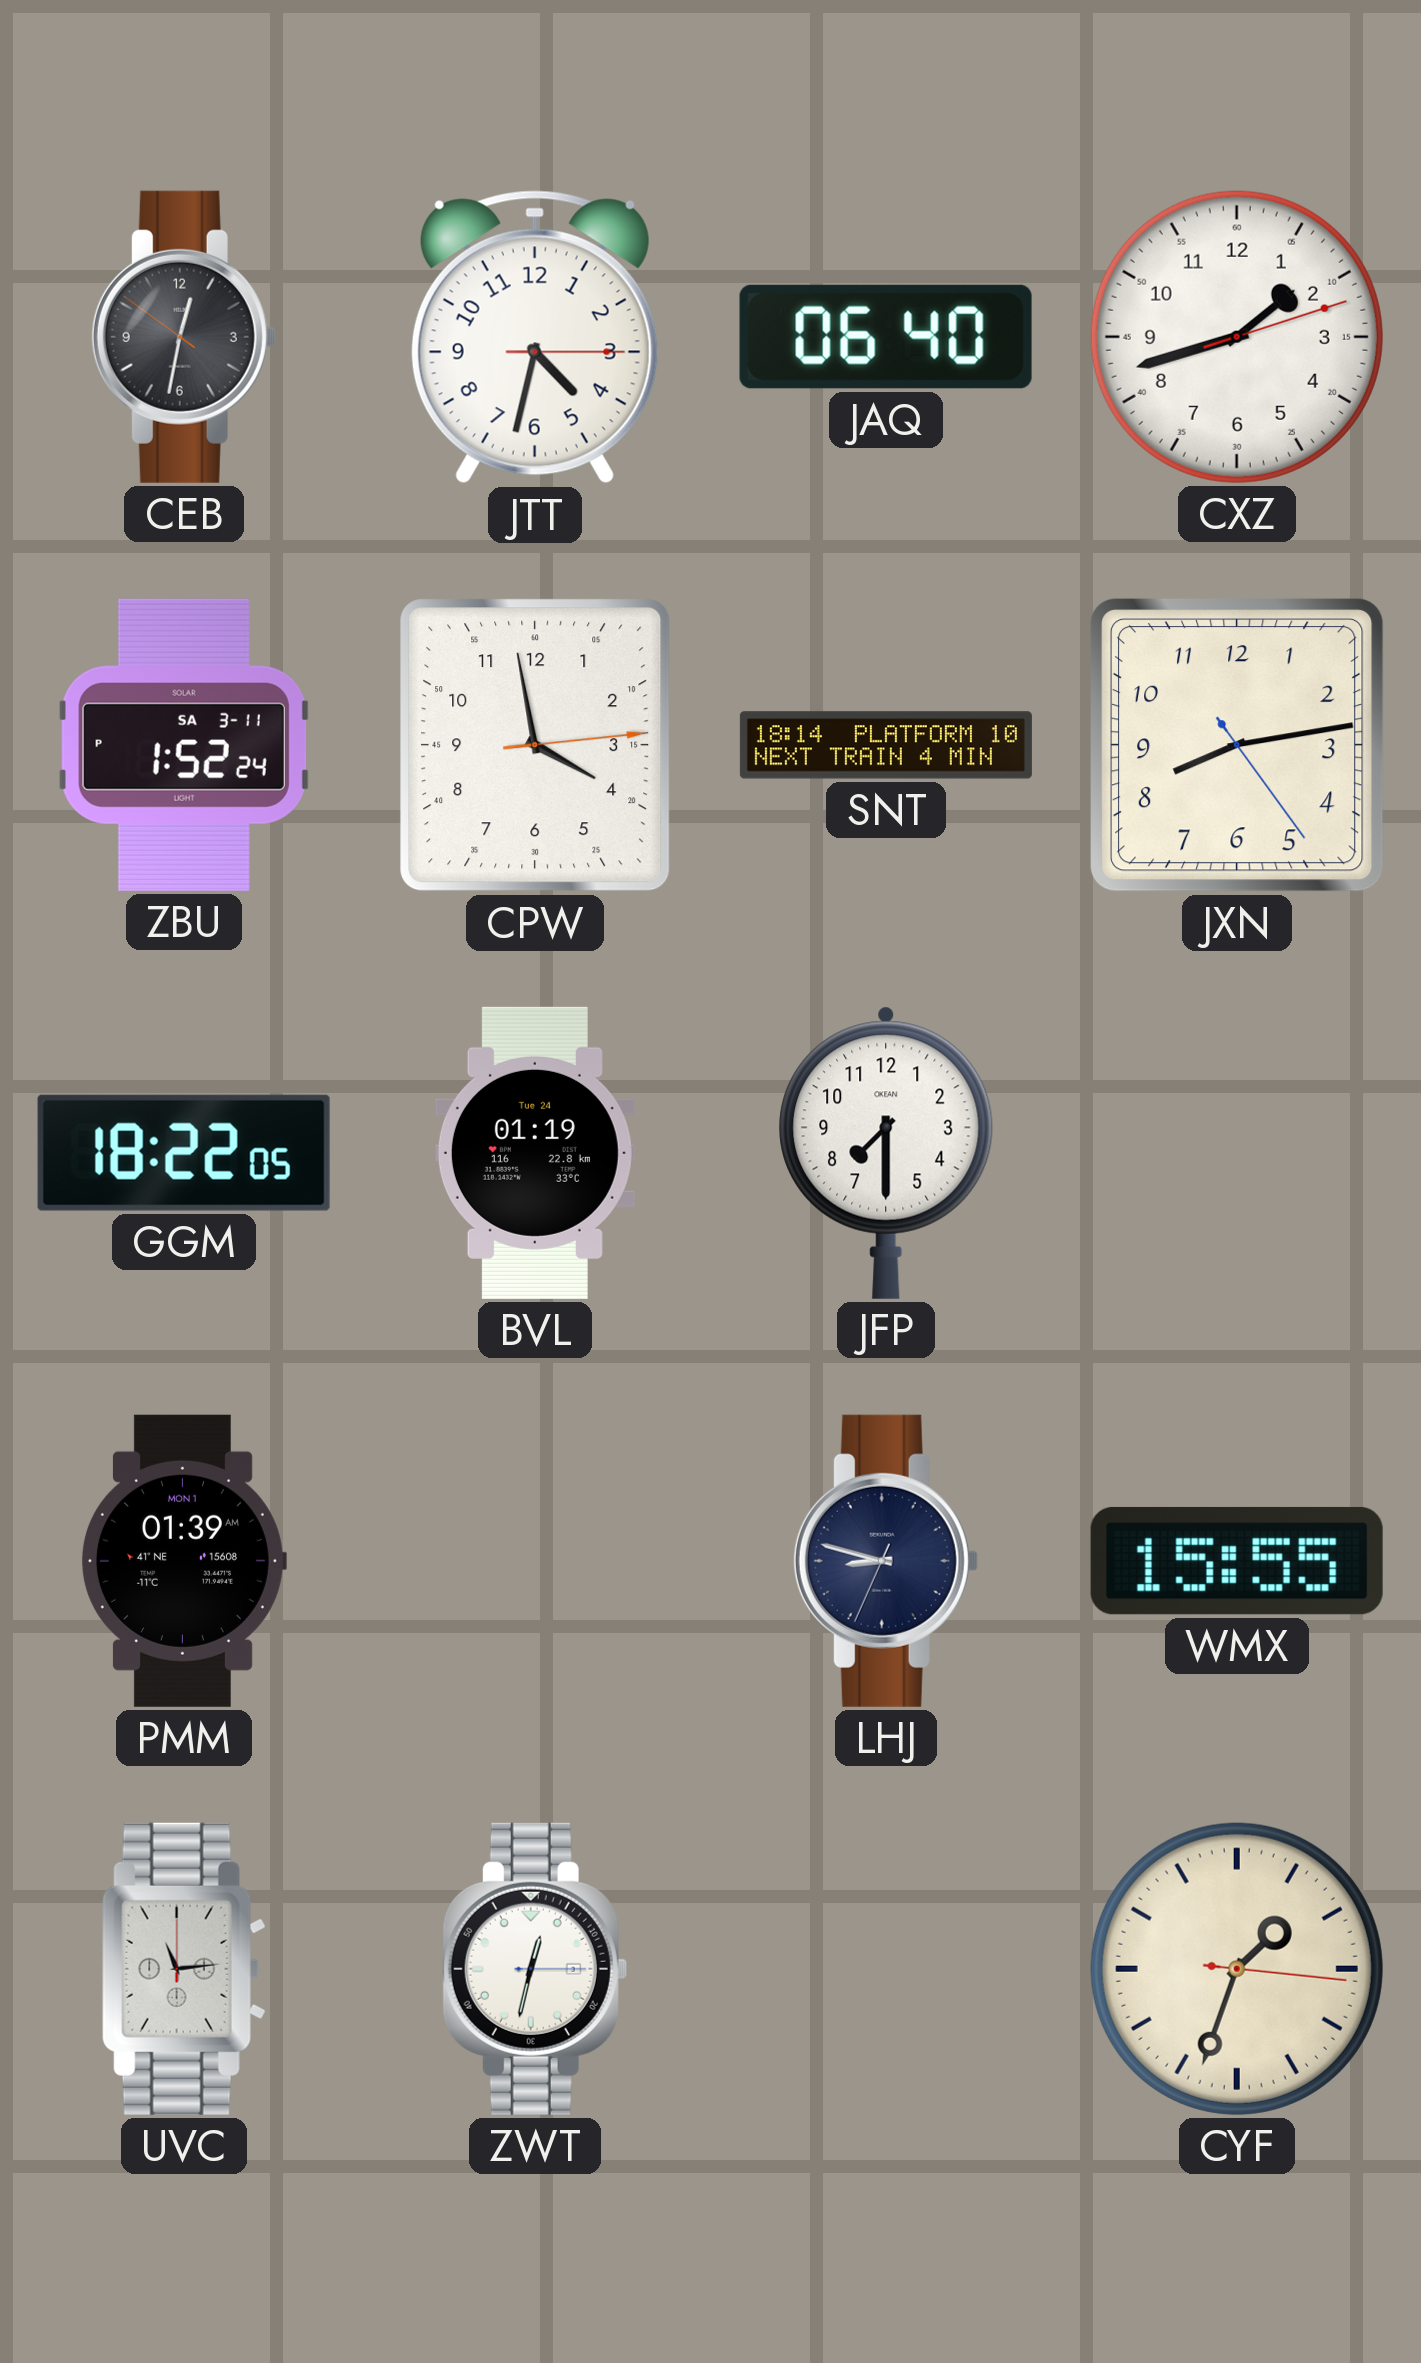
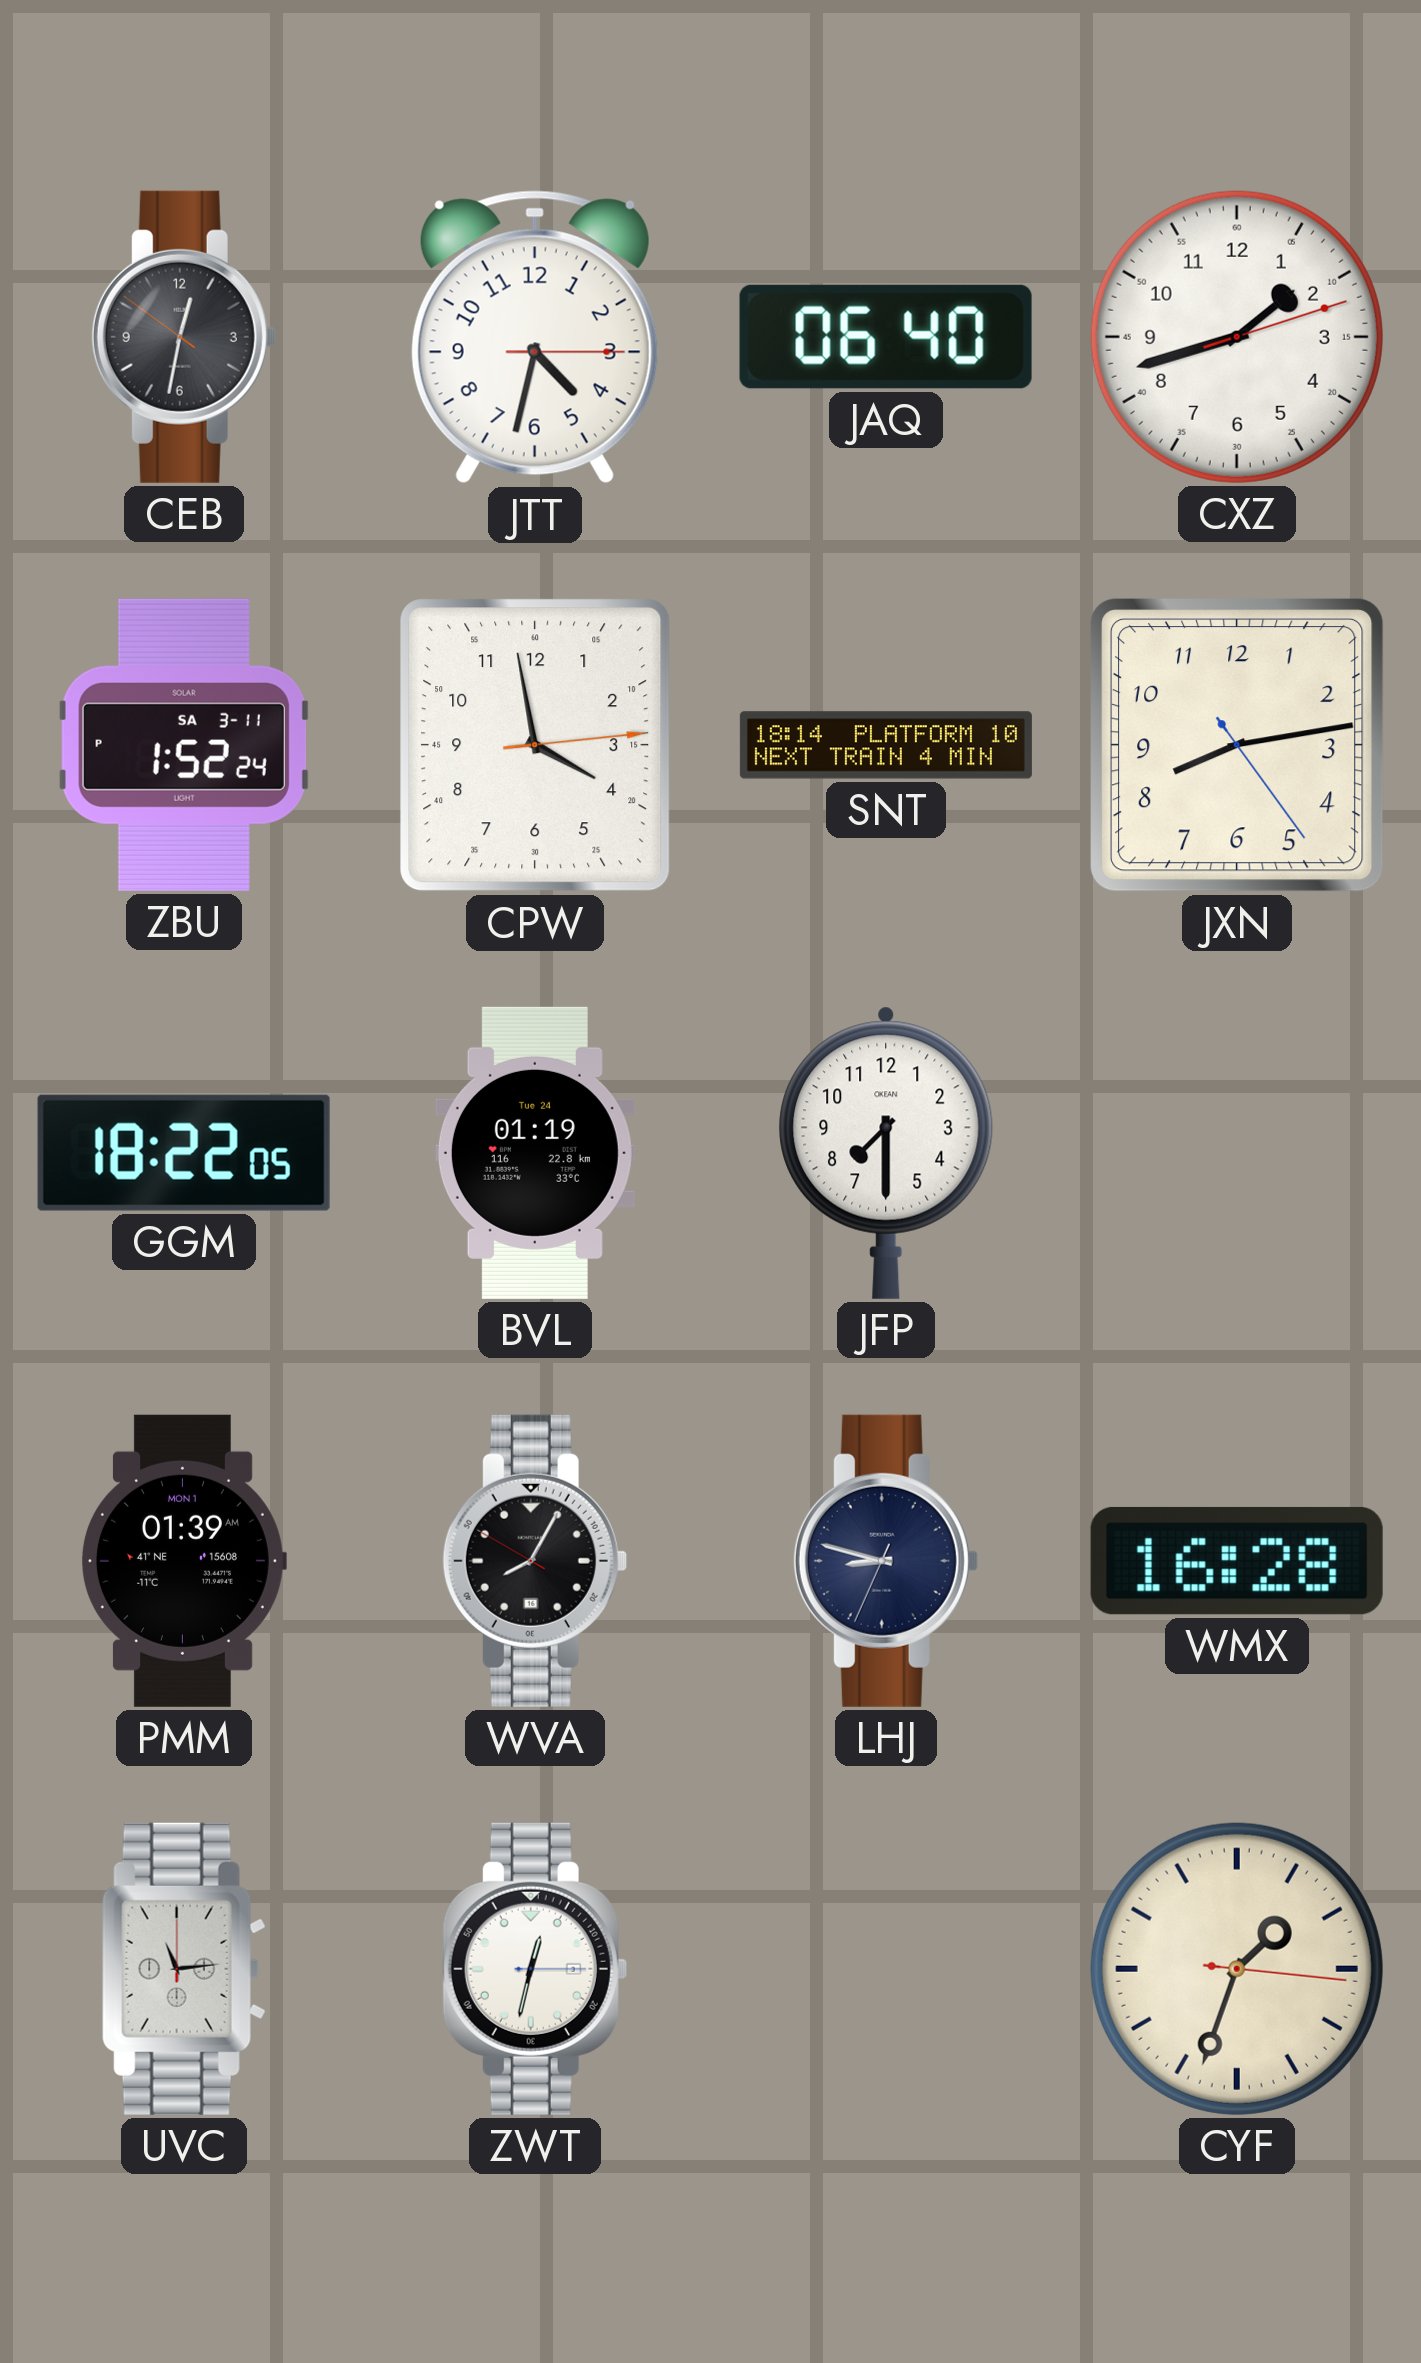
WVA: none -> 8:04
WMX: 15:55 -> 16:28
